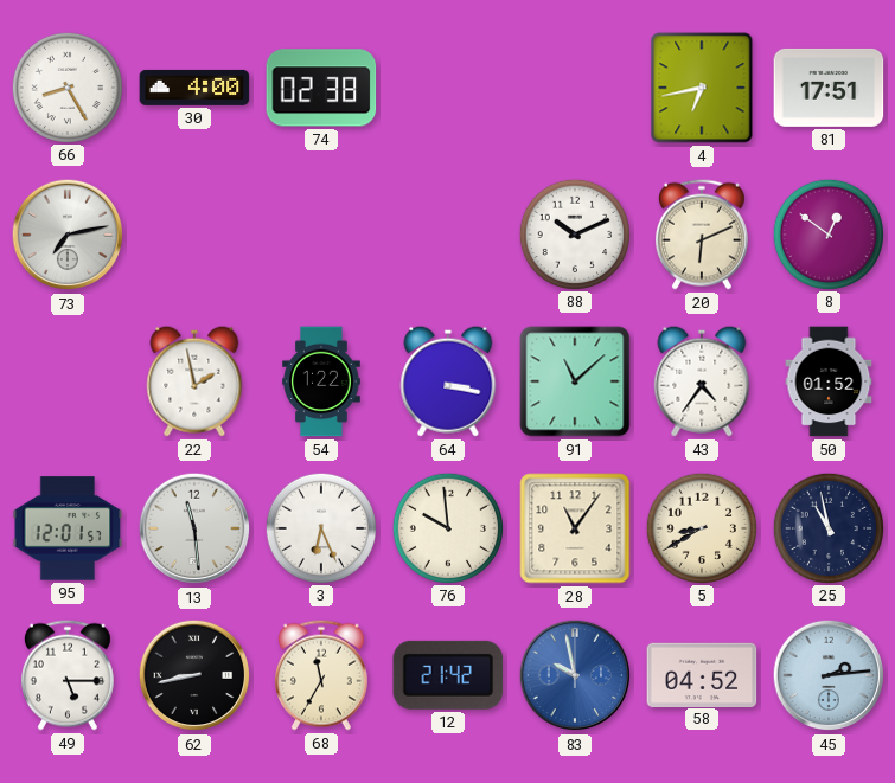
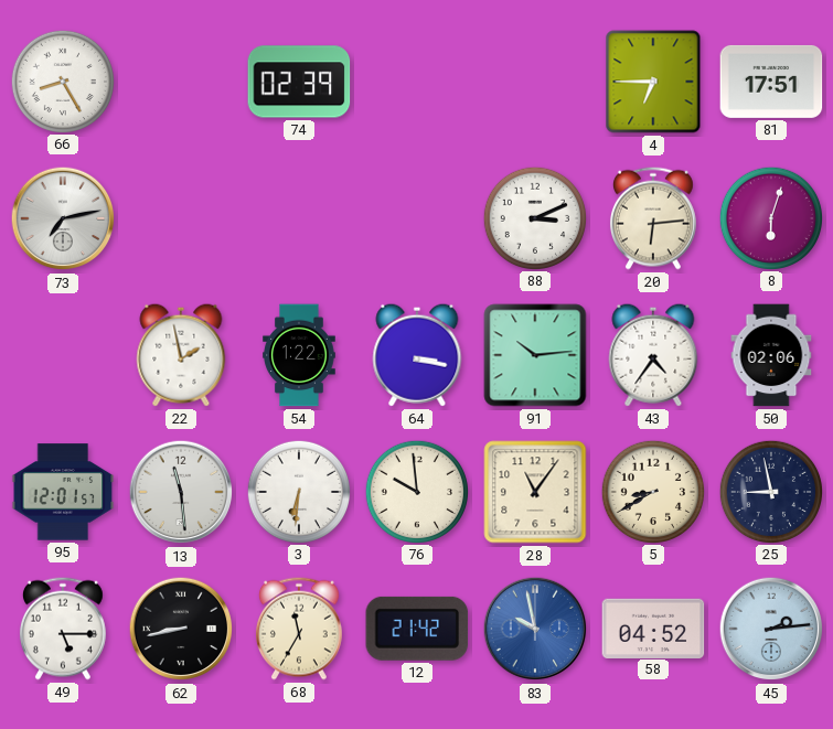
30: 4:00 -> none
74: 02:38 -> 02:39
4: 6:43 -> 6:45
88: 10:11 -> 3:11
20: 6:11 -> 6:14
8: 12:51 -> 6:03
91: 11:08 -> 10:14
50: 01:52 -> 02:06
3: 6:26 -> 6:31
25: 10:58 -> 8:58
